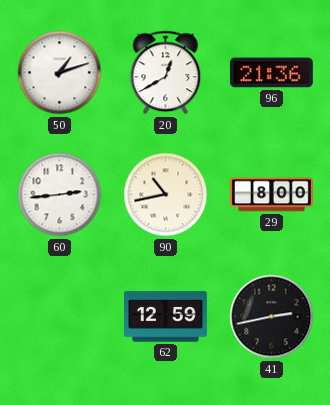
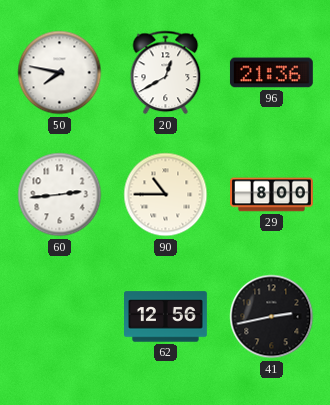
50: 1:12 -> 7:47
90: 10:43 -> 10:45
62: 12:59 -> 12:56
